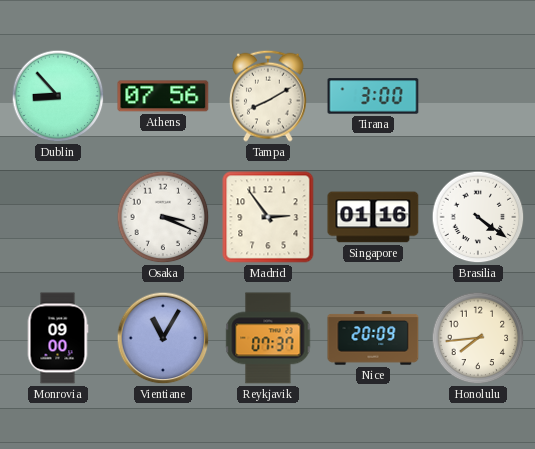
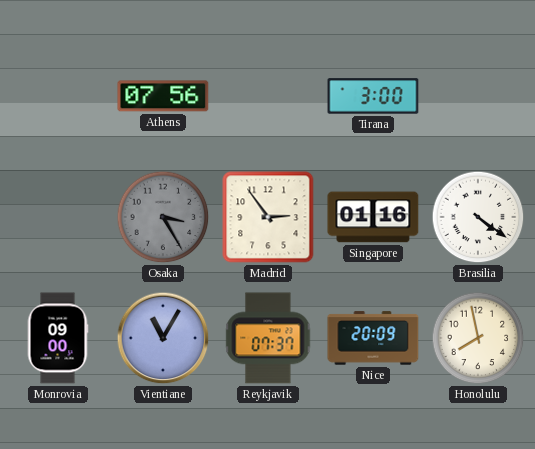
Dublin: 8:53 -> none
Tampa: 8:10 -> none
Osaka: 3:19 -> 3:25
Osaka dial: white -> grey
Honolulu: 7:44 -> 7:58
